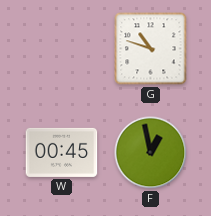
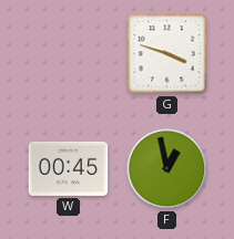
G: 10:48 -> 3:48
